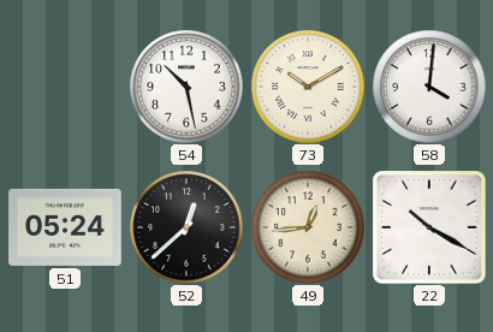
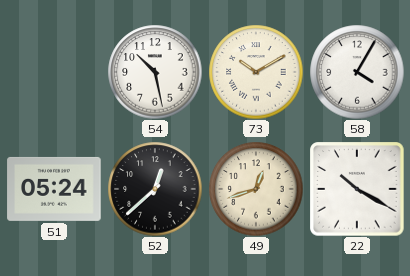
58: 4:01 -> 4:05
49: 12:44 -> 12:42
